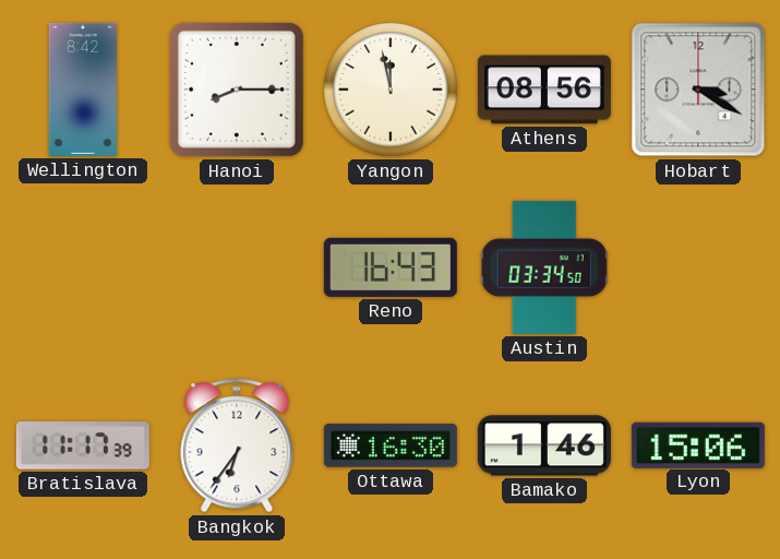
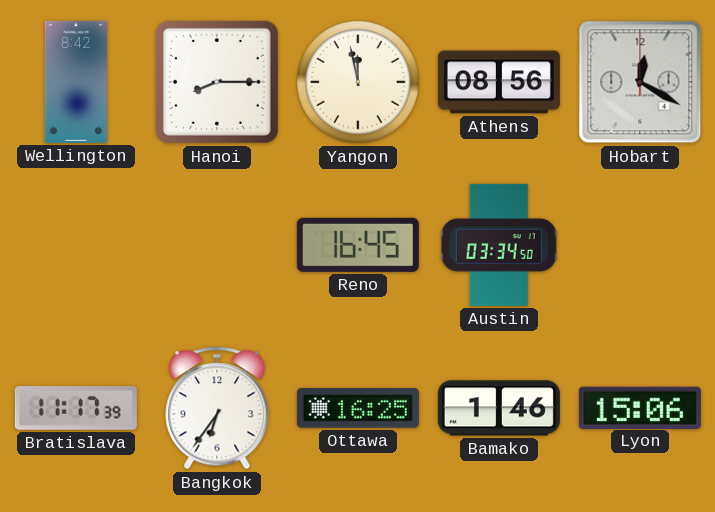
Hobart: 3:20 -> 12:20
Reno: 16:43 -> 16:45
Ottawa: 16:30 -> 16:25
